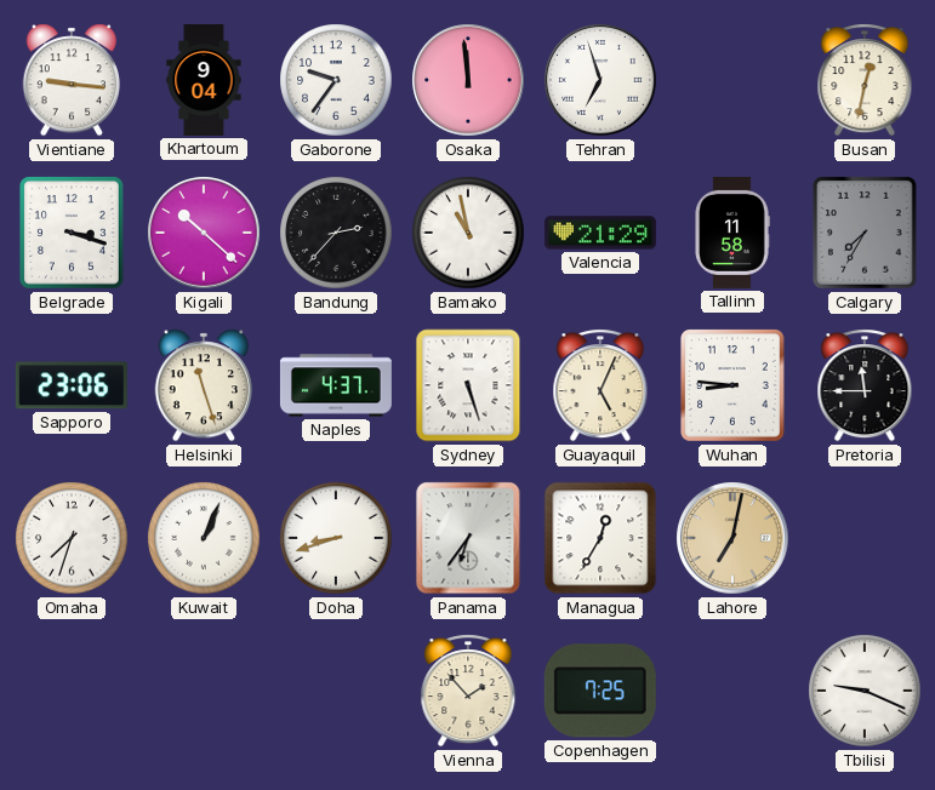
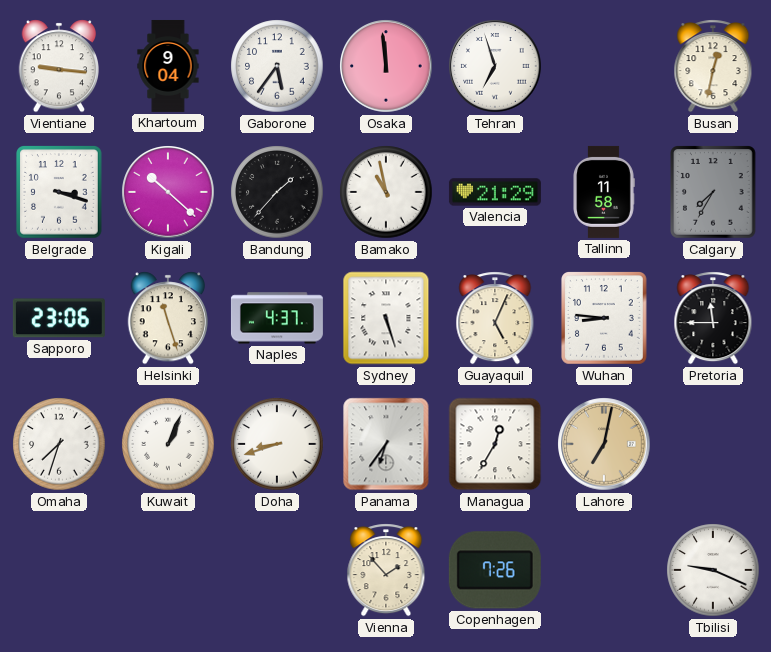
Gaborone: 9:36 -> 5:36
Bandung: 2:37 -> 1:37
Copenhagen: 7:25 -> 7:26
